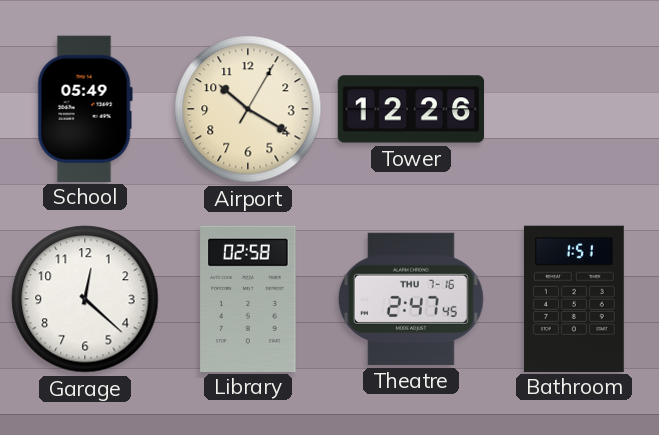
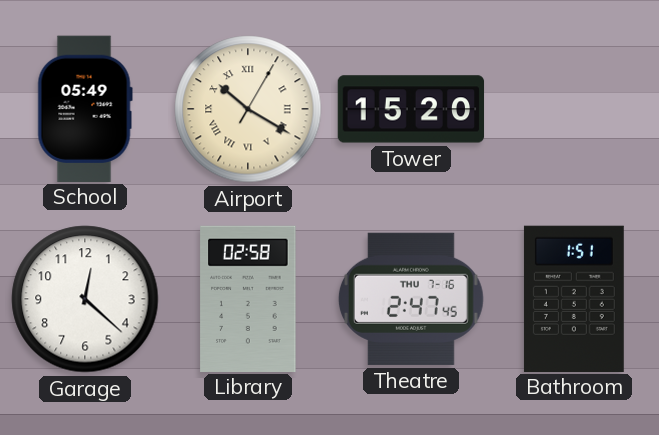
Airport numerals: Arabic -> Roman
Tower: 12:26 -> 15:20
